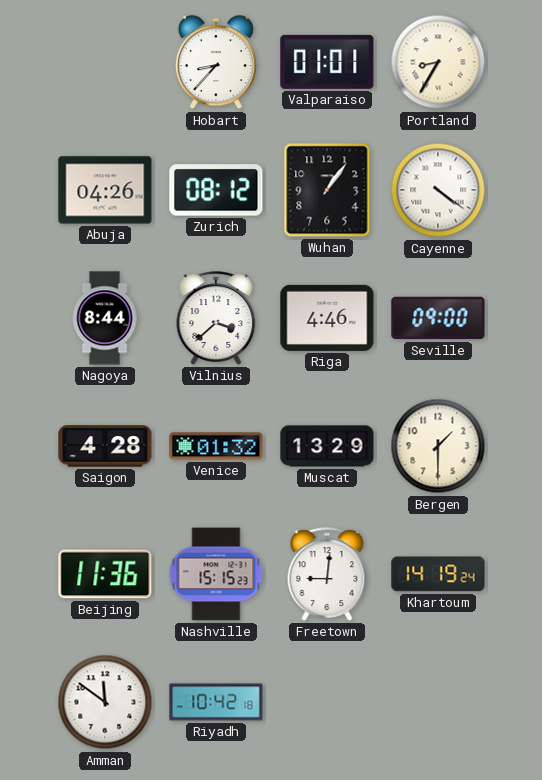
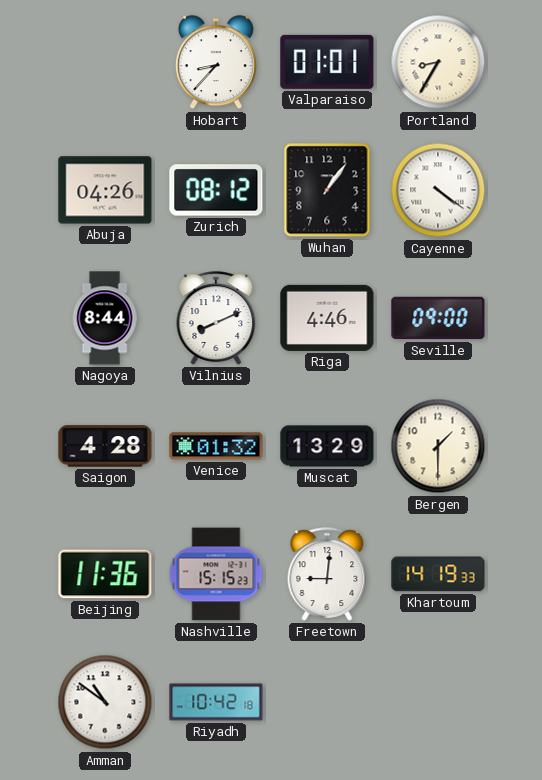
Vilnius: 3:38 -> 8:11
Khartoum: 14:19:24 -> 14:19:33
Amman: 11:51 -> 10:51
